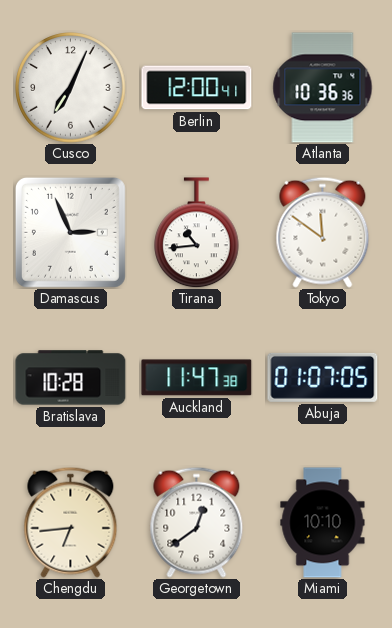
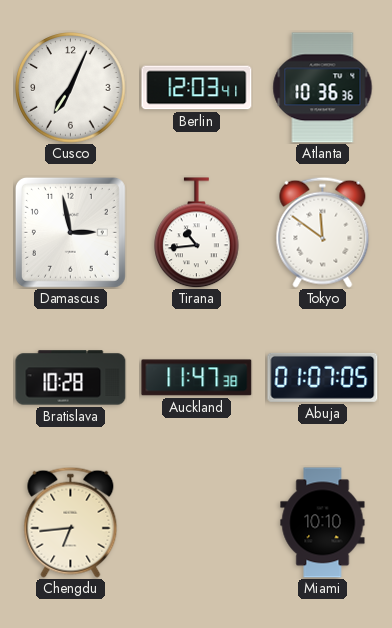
Berlin: 12:00 -> 12:03
Damascus: 2:56 -> 2:58
Georgetown: 12:39 -> none
